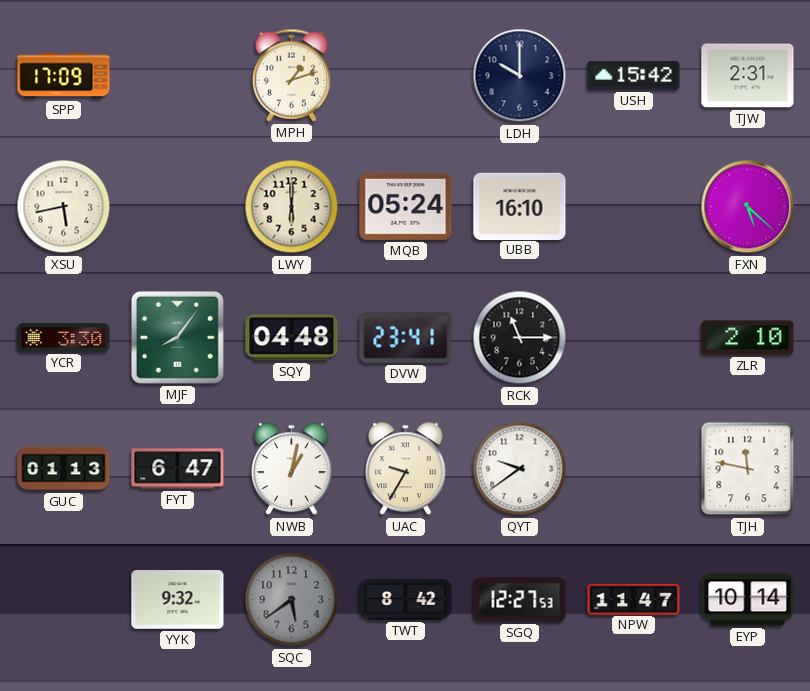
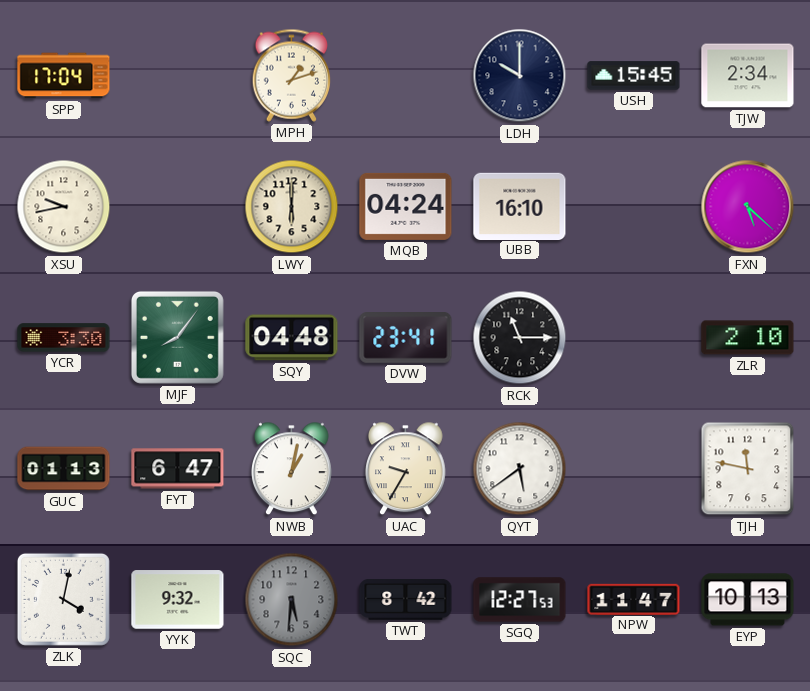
SPP: 17:09 -> 17:04
USH: 15:42 -> 15:45
TJW: 2:31 -> 2:34
XSU: 5:43 -> 9:43
MQB: 05:24 -> 04:24
QYT: 9:39 -> 5:39
ZLK: none -> 4:02
SQC: 5:39 -> 5:31
EYP: 10:14 -> 10:13
